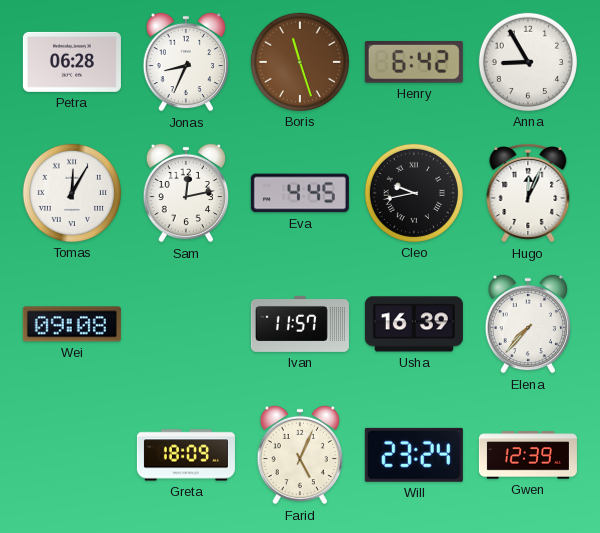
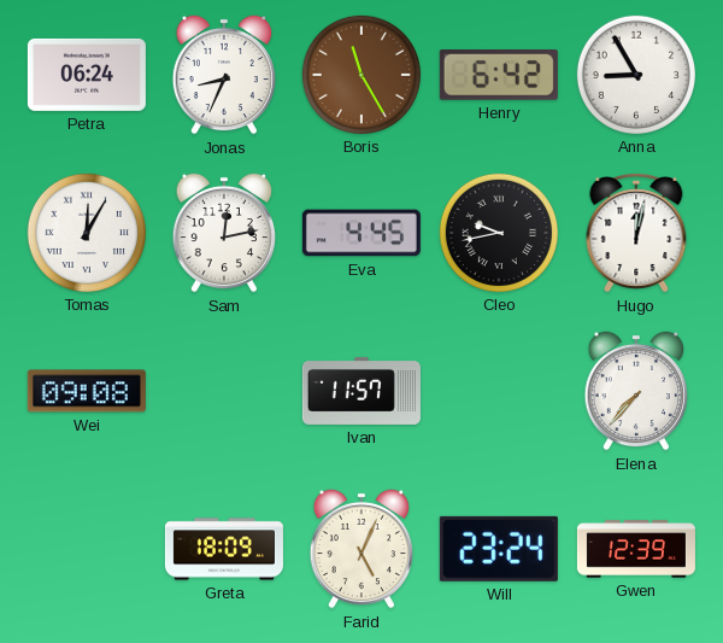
Petra: 06:28 -> 06:24
Boris: 11:27 -> 11:25
Hugo: 12:04 -> 12:02
Usha: 16:39 -> none
